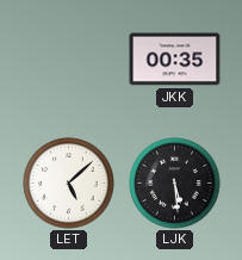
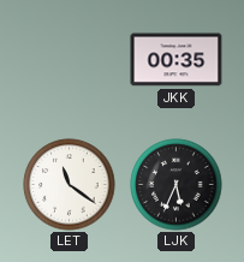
LET: 5:08 -> 11:21
LJK: 5:29 -> 5:34
